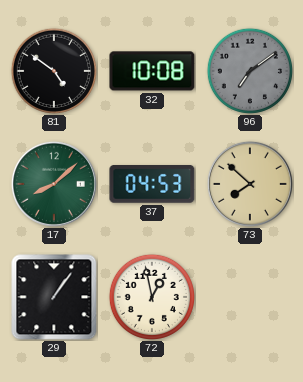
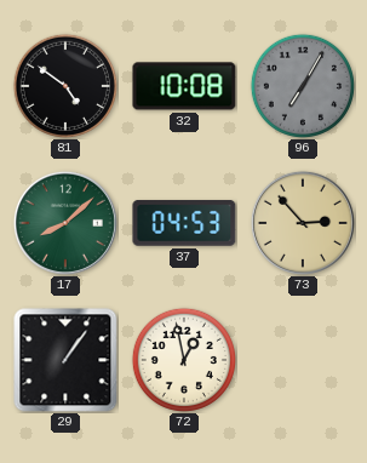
96: 7:09 -> 7:05
73: 7:52 -> 2:53
